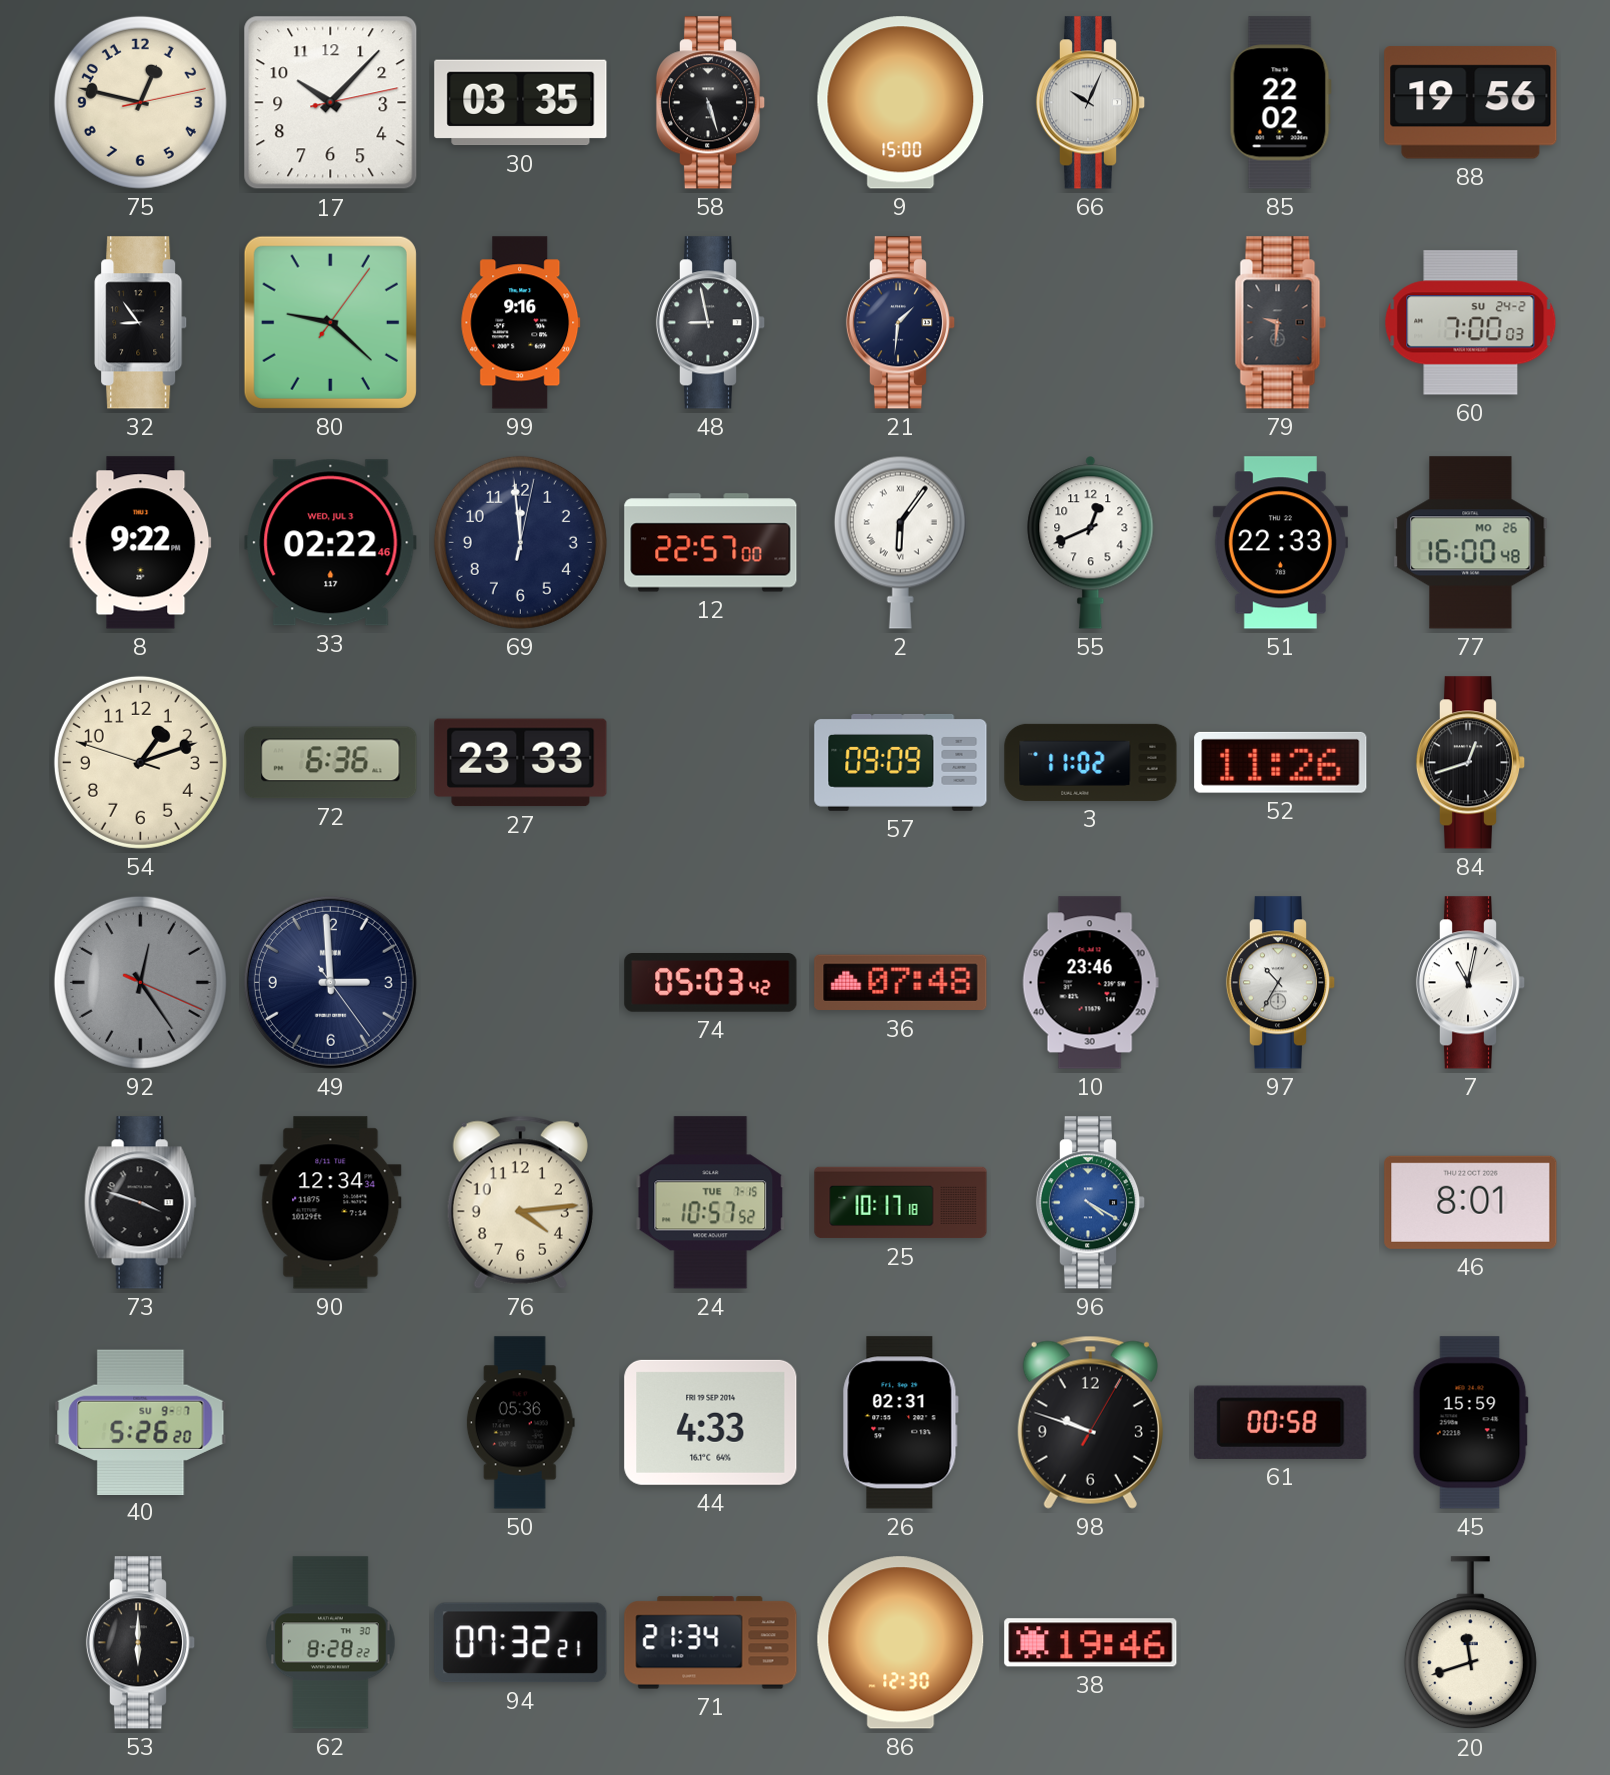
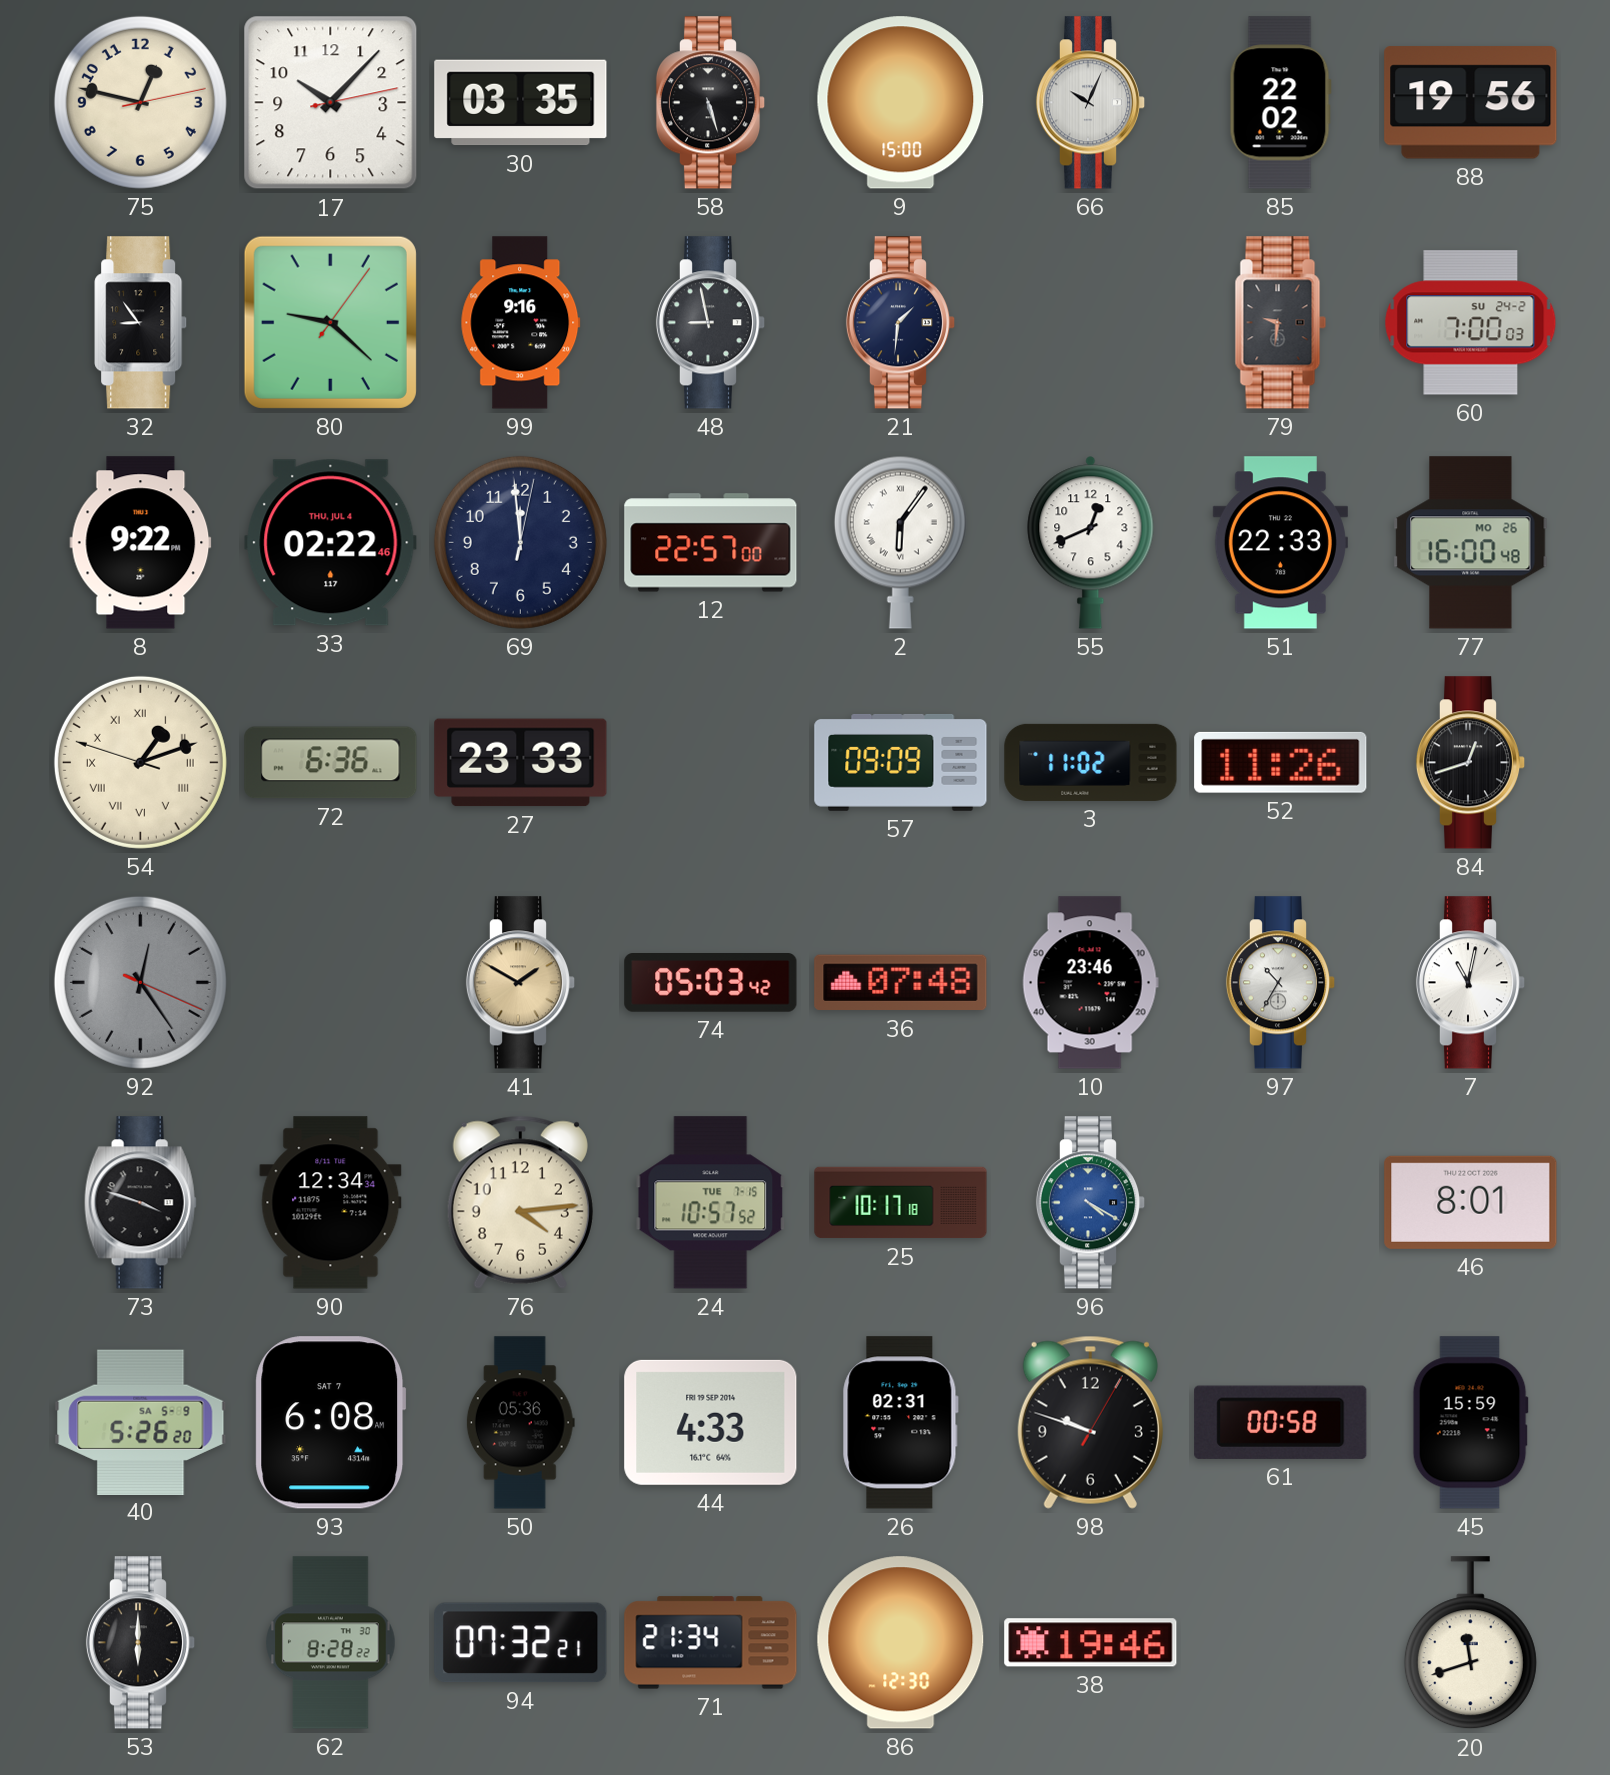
33 date: WED, JUL 3 -> THU, JUL 4
54 numerals: Arabic -> Roman
49: 2:59 -> none
41: none -> 1:50
40 date: SU 9-7 -> SA 5-9
93: none -> 6:08
